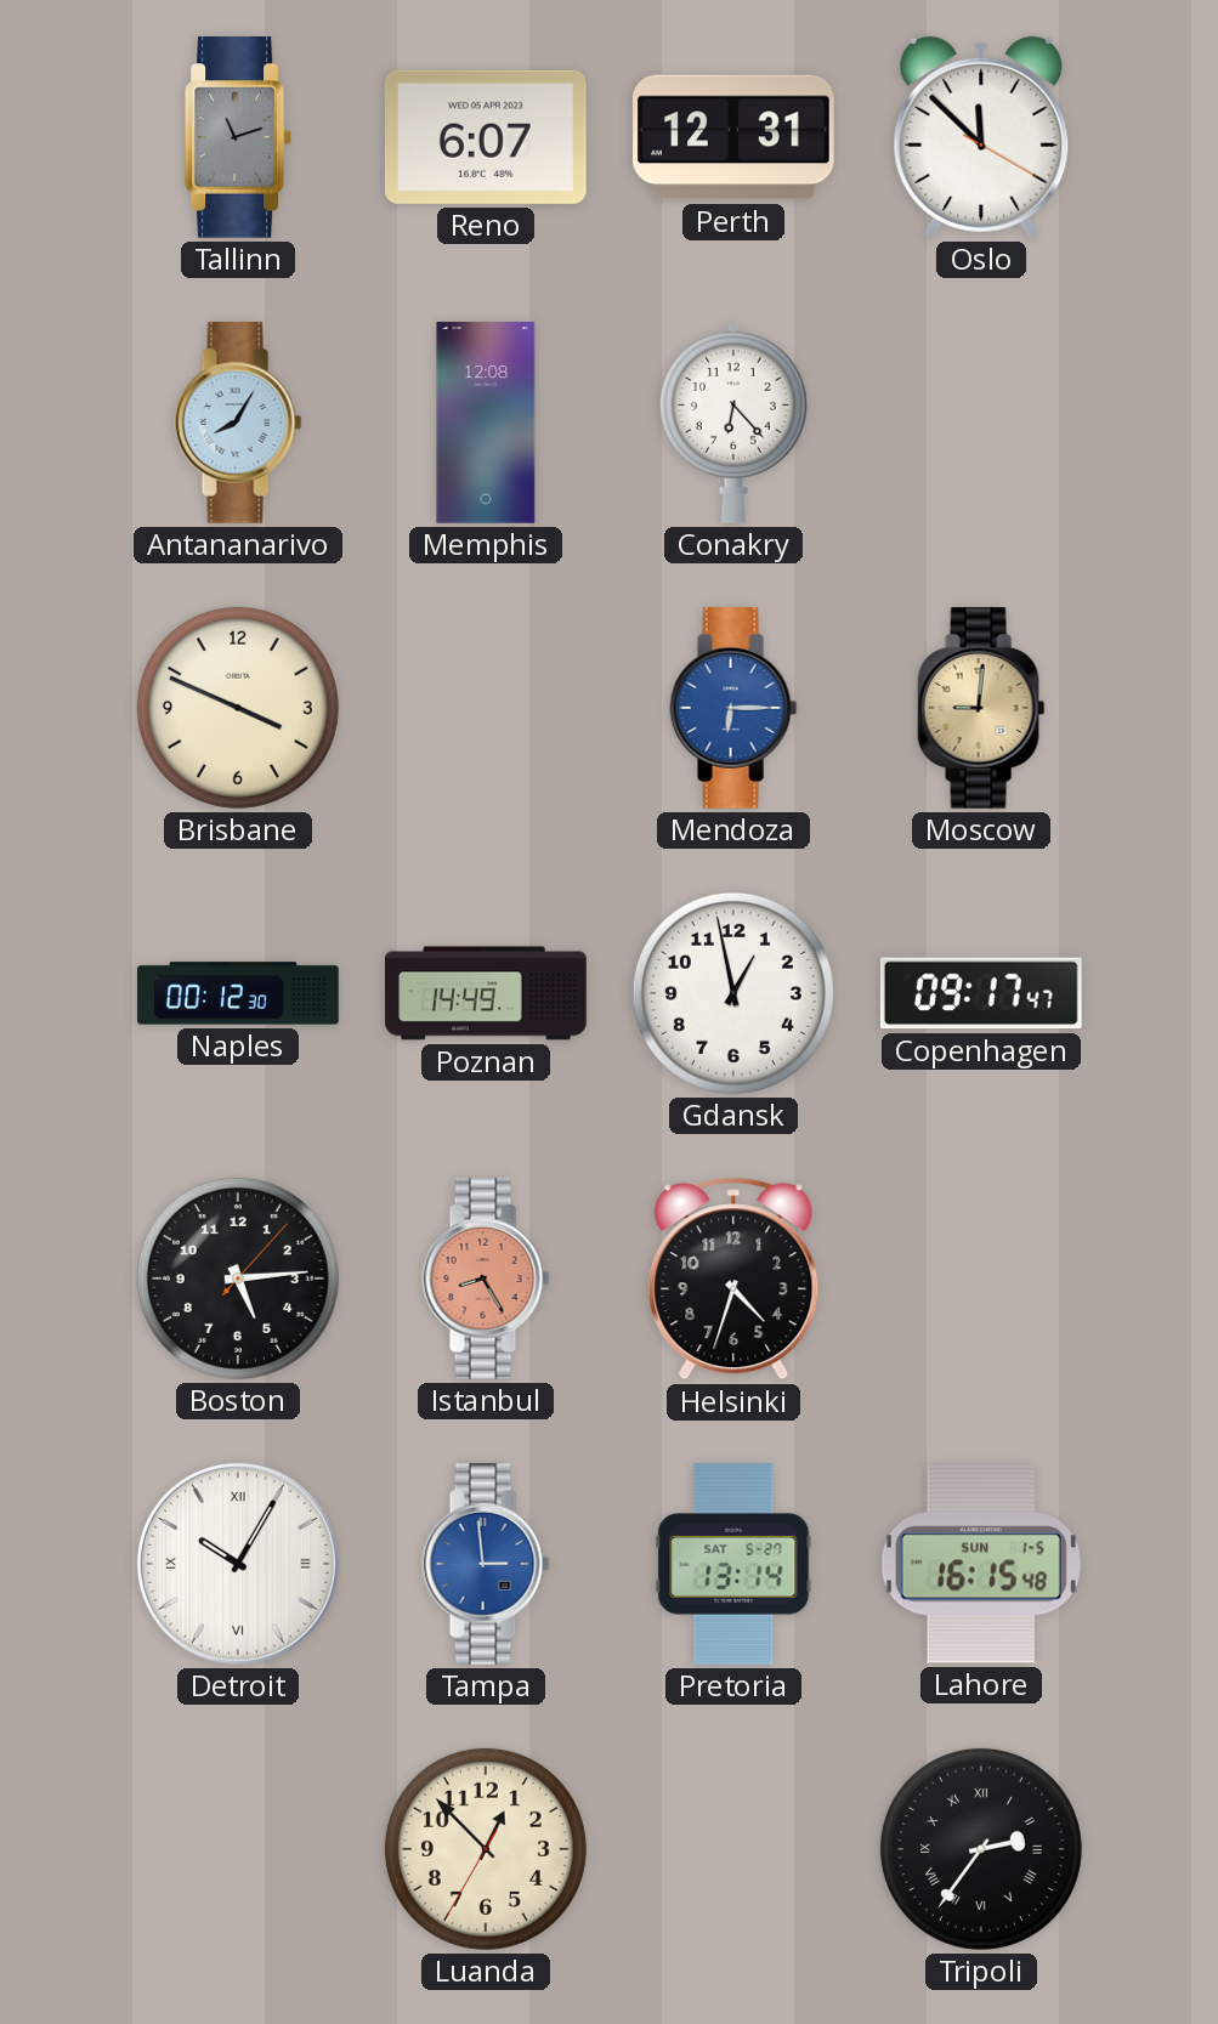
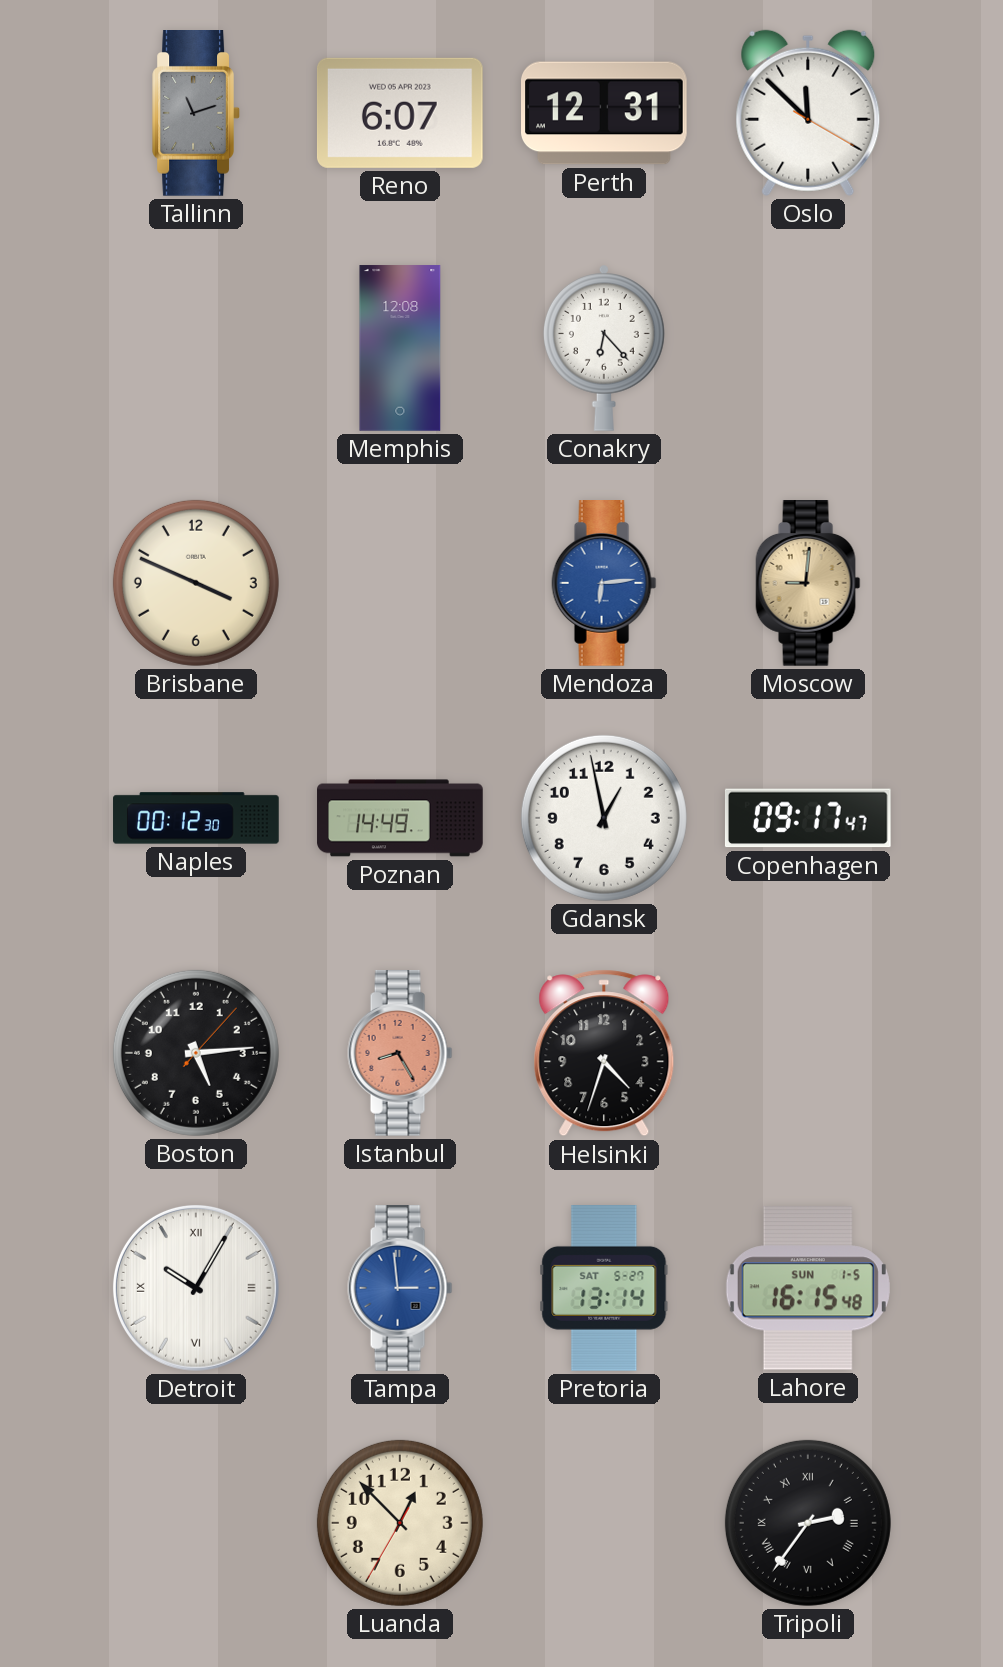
Antananarivo: 8:05 -> none
Mendoza: 6:15 -> 6:14
